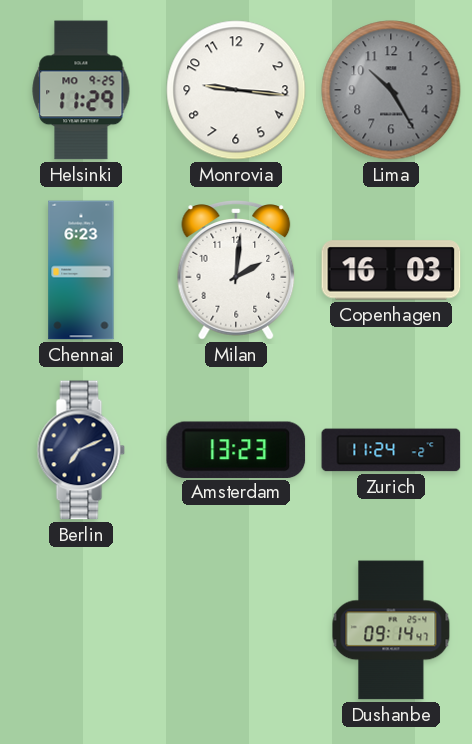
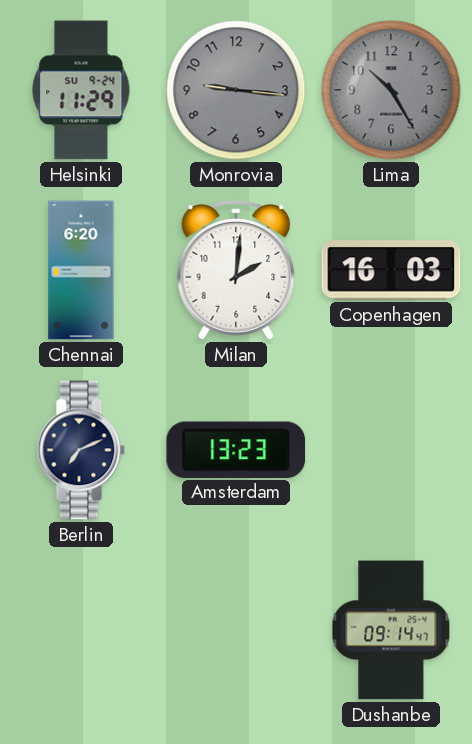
Helsinki date: MO 9-25 -> SU 9-24
Monrovia dial: white -> grey
Chennai: 6:23 -> 6:20
Zurich: 11:24 -> none
